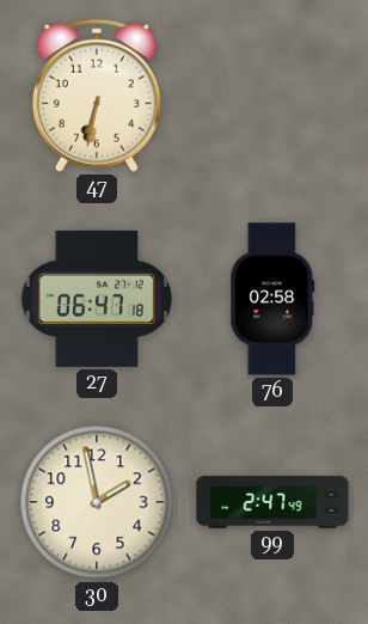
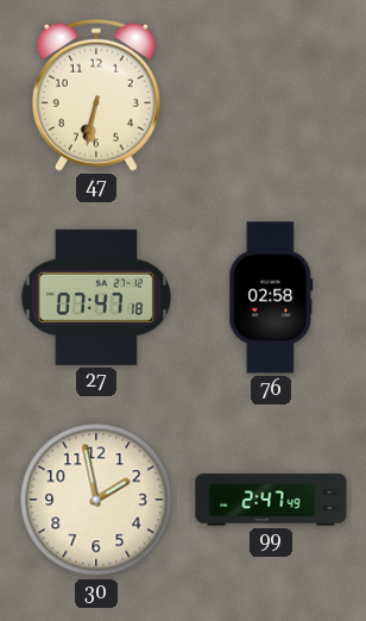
27: 06:47 -> 07:47
